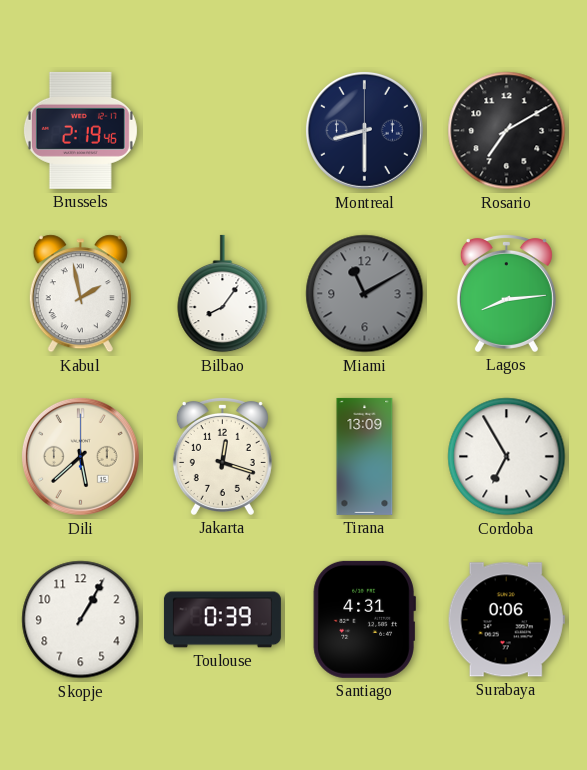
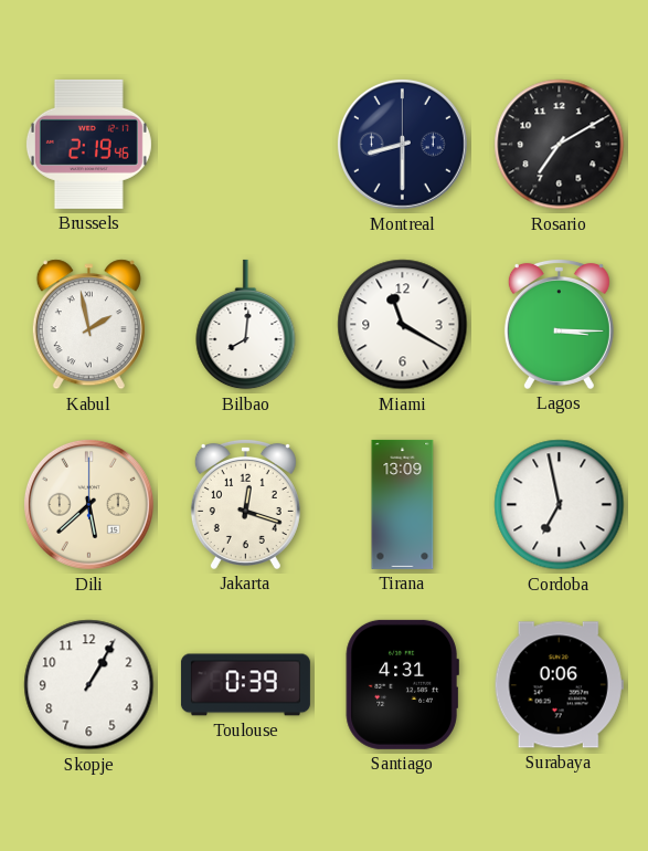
Bilbao: 8:06 -> 8:01
Miami: 11:10 -> 11:20
Miami dial: grey -> white
Lagos: 8:14 -> 3:15
Cordoba: 6:55 -> 6:58
